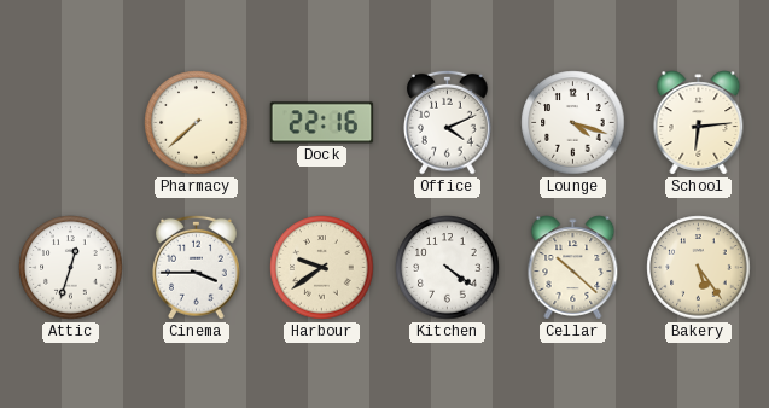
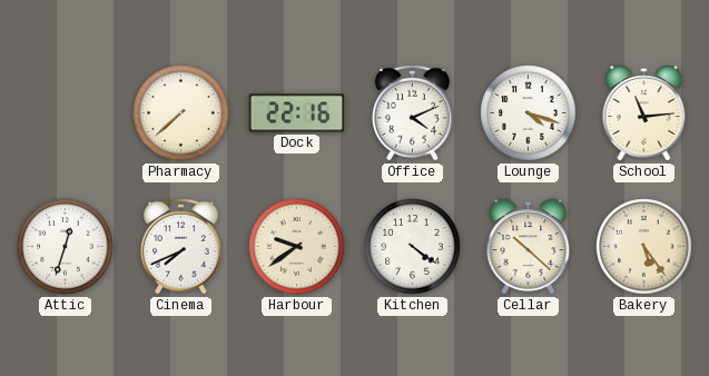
School: 6:14 -> 11:14
Cinema: 3:45 -> 7:41
